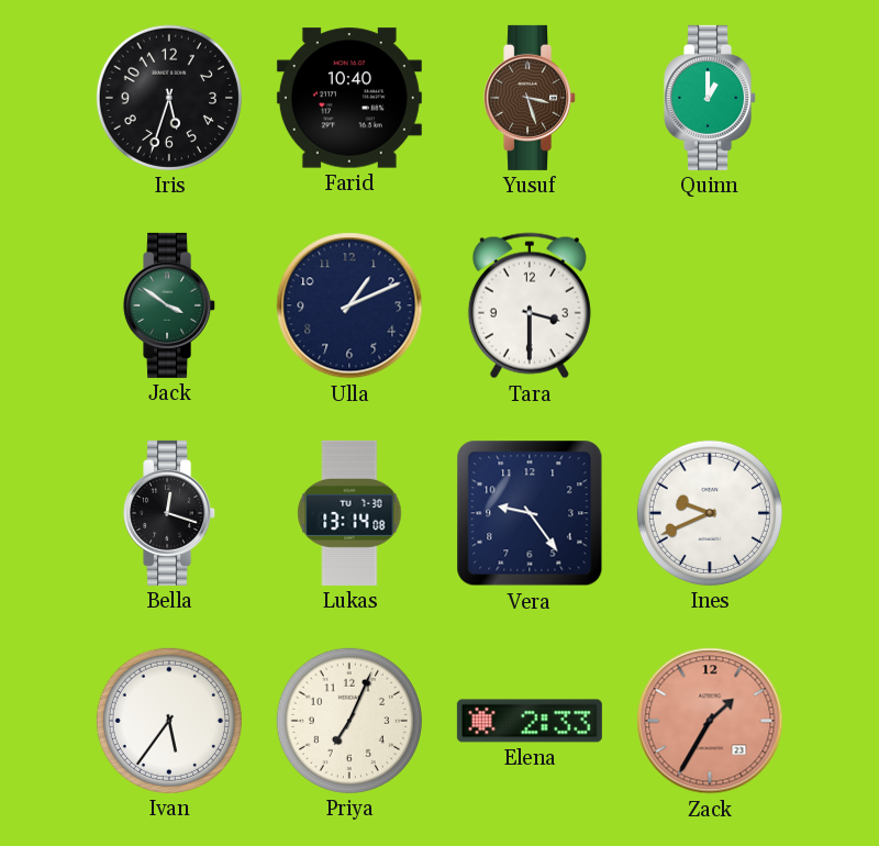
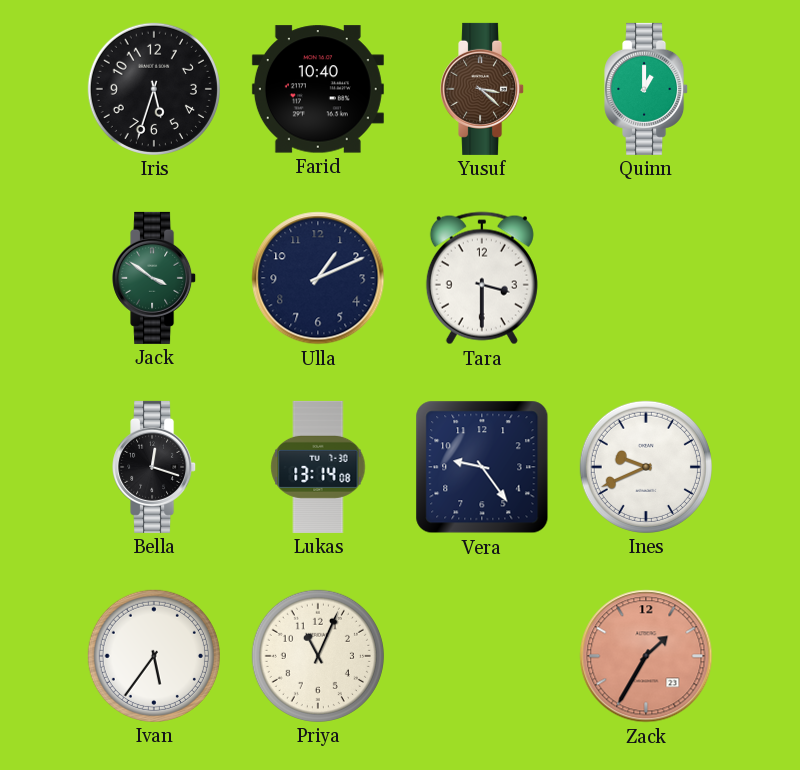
Yusuf: 3:27 -> 3:22
Priya: 7:04 -> 11:04
Elena: 2:33 -> none
